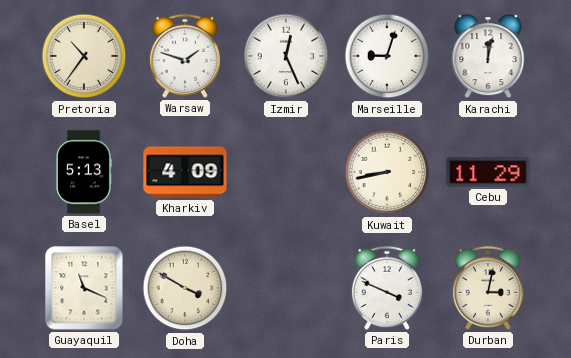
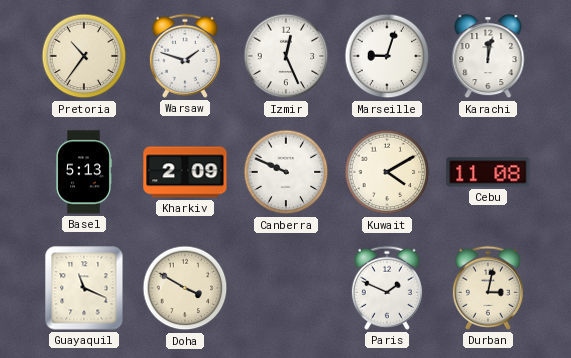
Kharkiv: 4:09 -> 2:09
Canberra: none -> 9:49
Kuwait: 8:43 -> 4:10
Cebu: 11:29 -> 11:08
Paris: 3:49 -> 1:49
